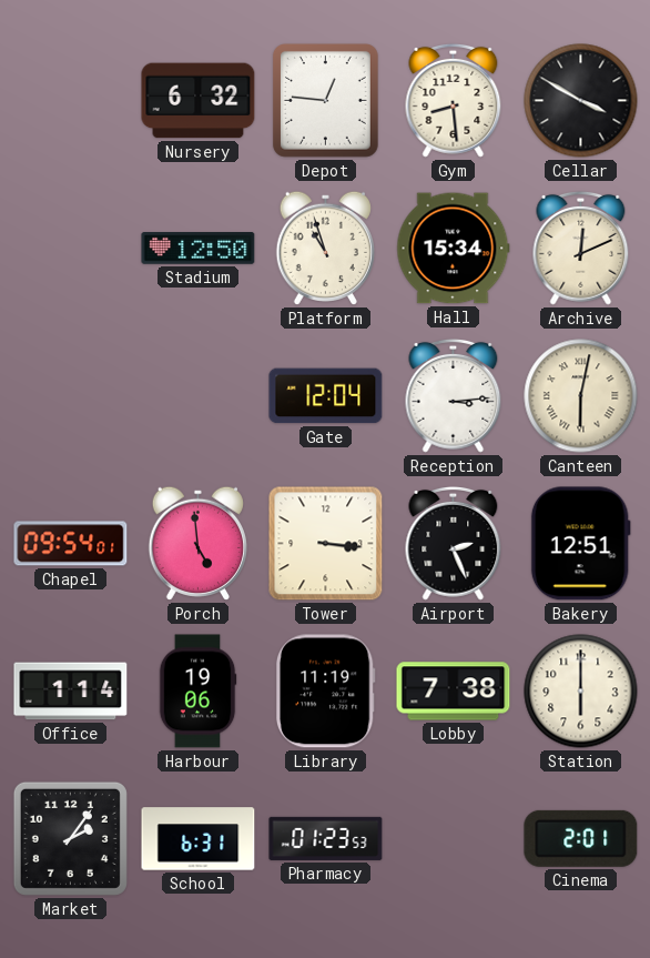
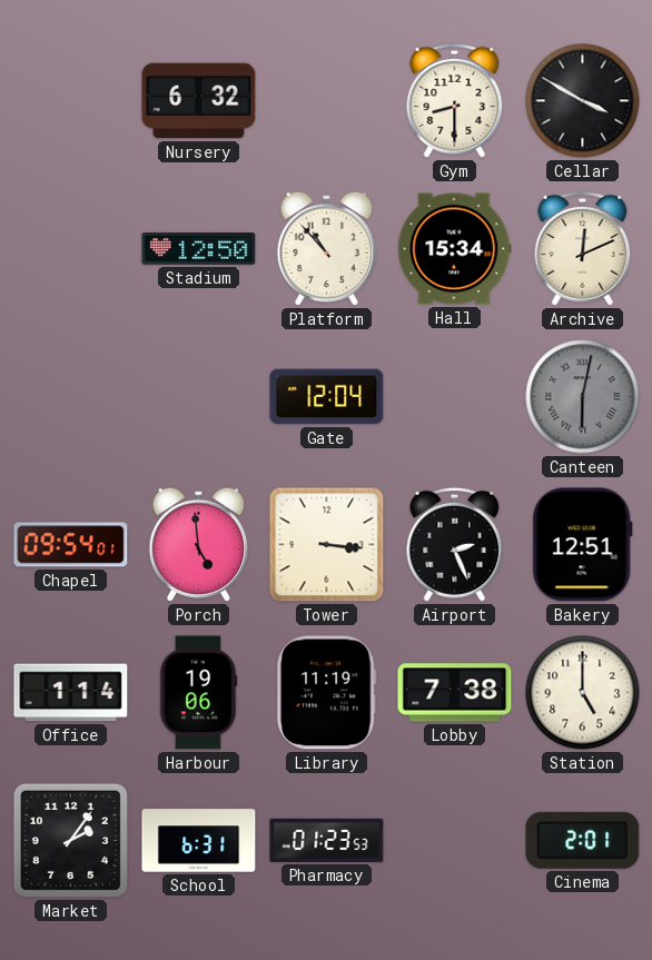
Depot: 12:46 -> none
Gym: 8:29 -> 8:30
Platform: 10:57 -> 10:53
Reception: 3:14 -> none
Canteen dial: cream -> grey
Station: 6:00 -> 5:00
